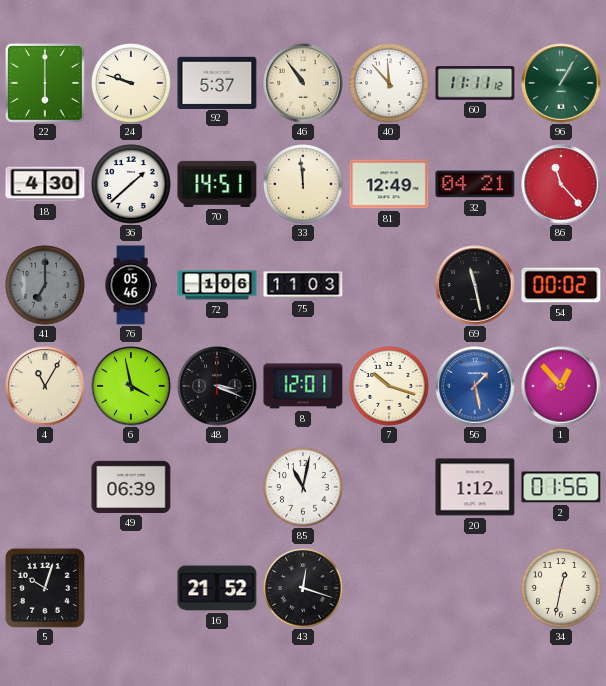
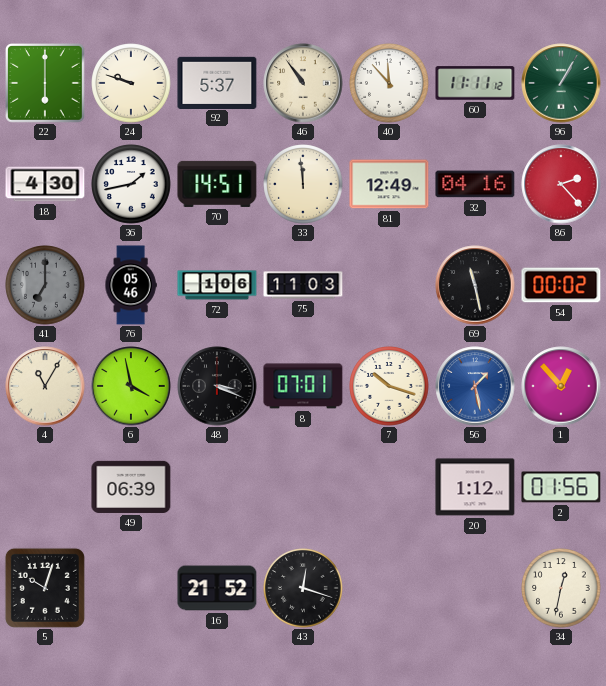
36: 1:38 -> 1:43
32: 04:21 -> 04:16
86: 11:23 -> 2:23
8: 12:01 -> 07:01
85: 11:02 -> none
